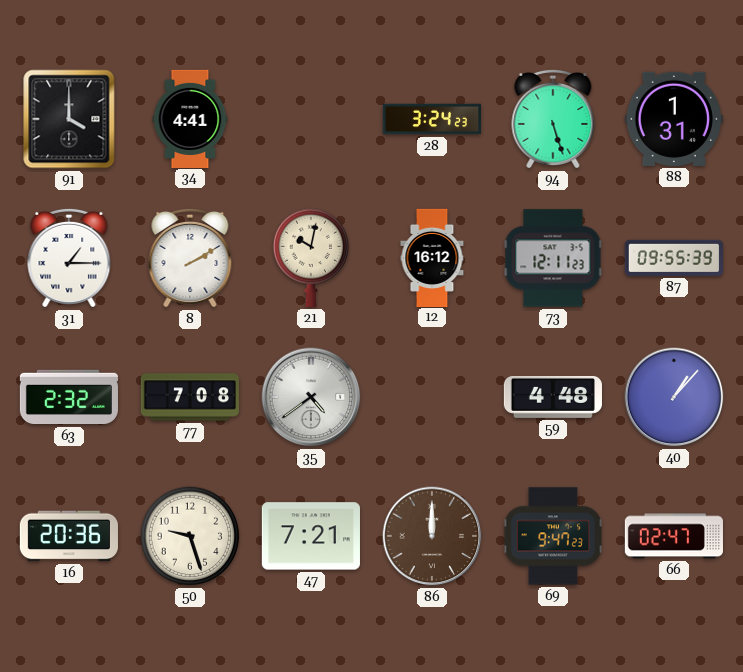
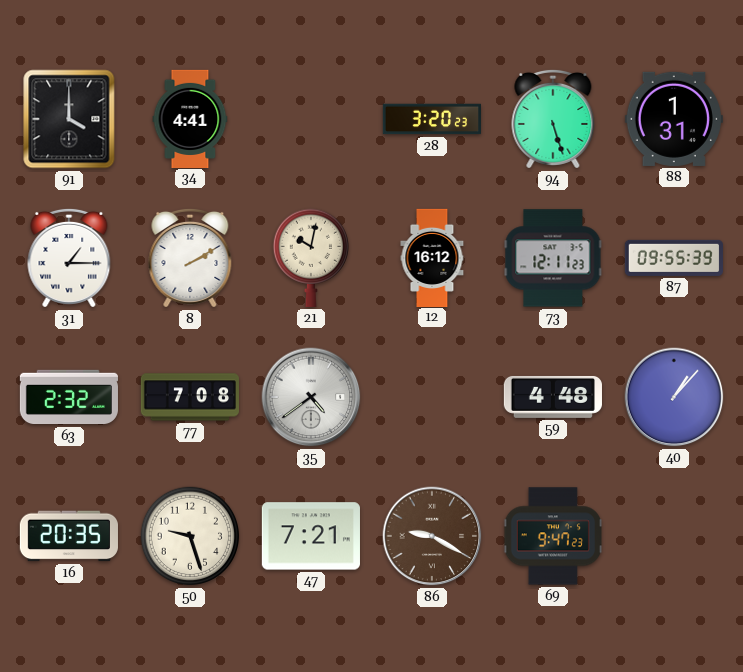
28: 3:24 -> 3:20
16: 20:36 -> 20:35
86: 12:00 -> 9:20
66: 02:47 -> none
